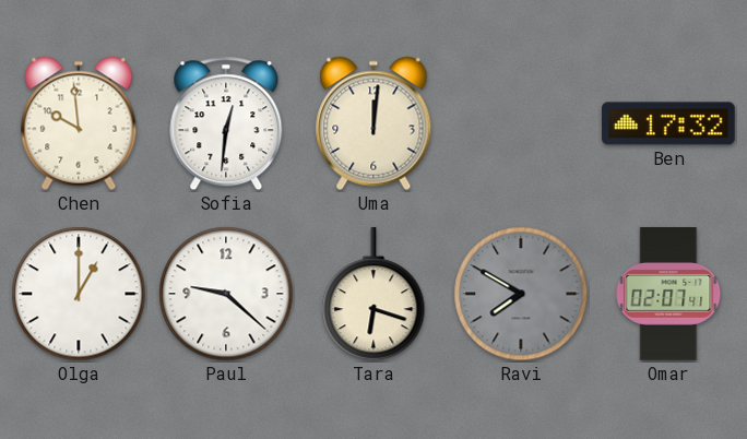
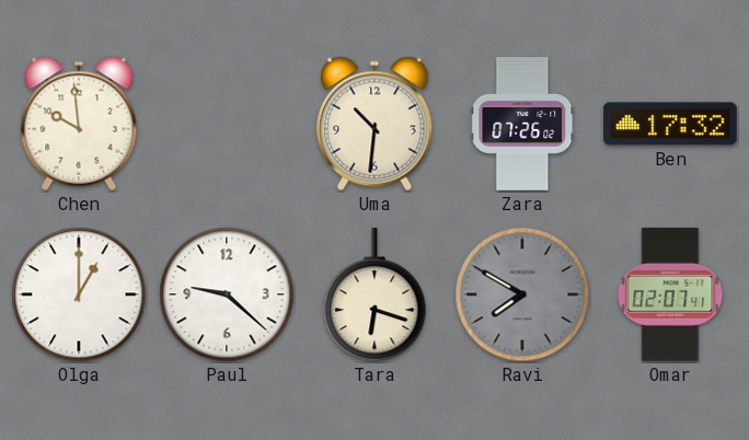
Sofia: 12:31 -> none
Uma: 12:01 -> 10:31
Zara: none -> 07:26
